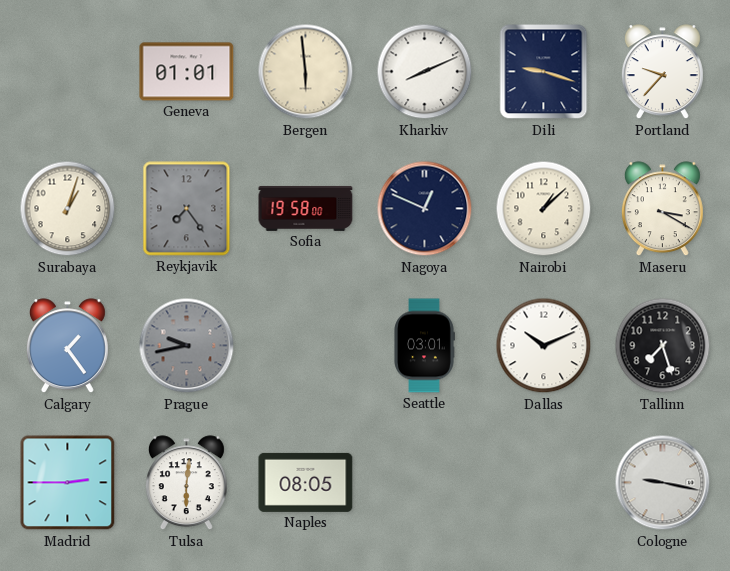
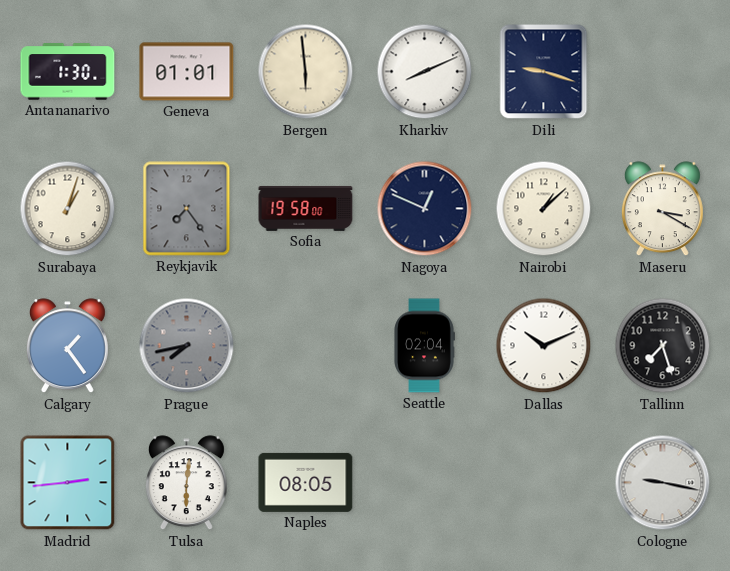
Antananarivo: none -> 1:30
Portland: 9:37 -> none
Prague: 9:43 -> 7:43
Seattle: 03:01 -> 02:04
Madrid: 2:45 -> 2:44
